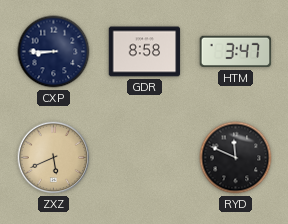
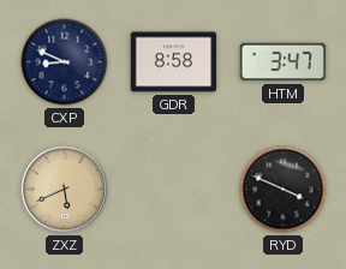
CXP: 8:45 -> 8:49
RYD: 11:49 -> 3:49
